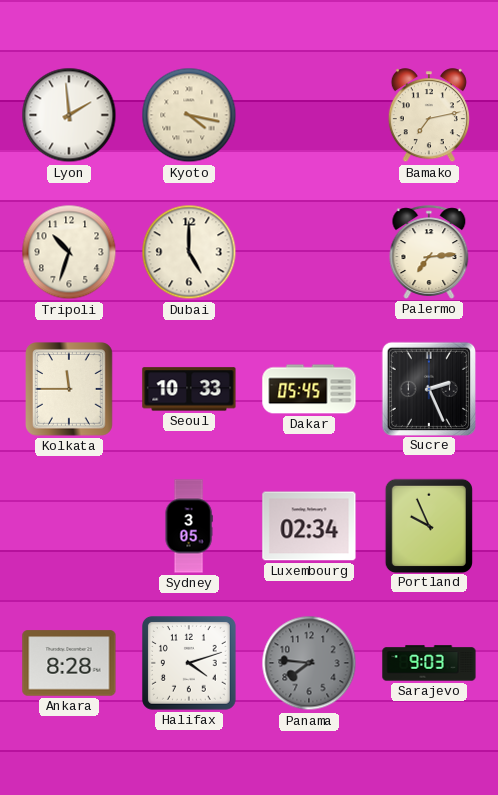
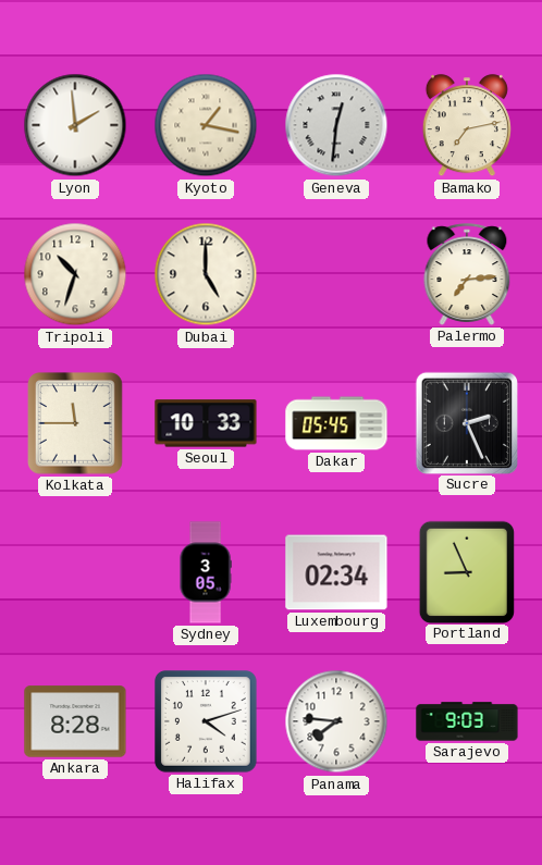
Kyoto: 4:17 -> 1:17
Geneva: none -> 12:31
Portland: 9:56 -> 8:56
Panama dial: grey -> white
